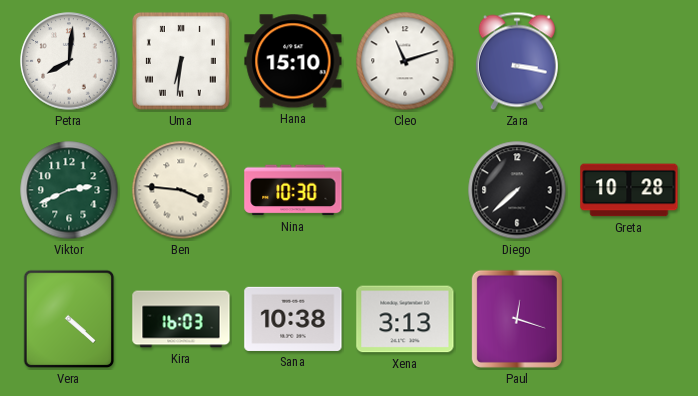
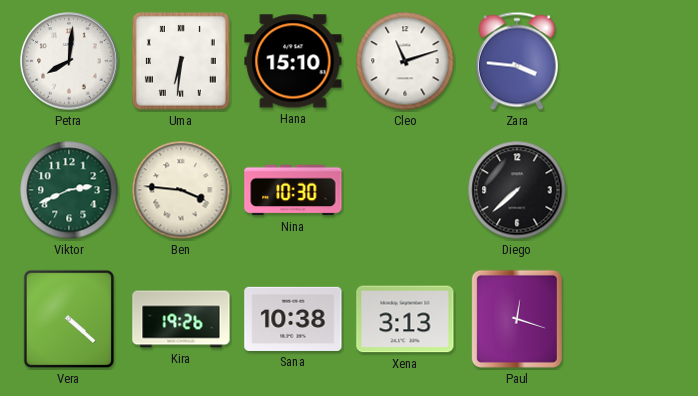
Zara: 3:17 -> 3:46
Greta: 10:28 -> none
Kira: 16:03 -> 19:26
